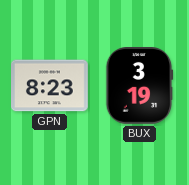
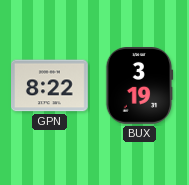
GPN: 8:23 -> 8:22
